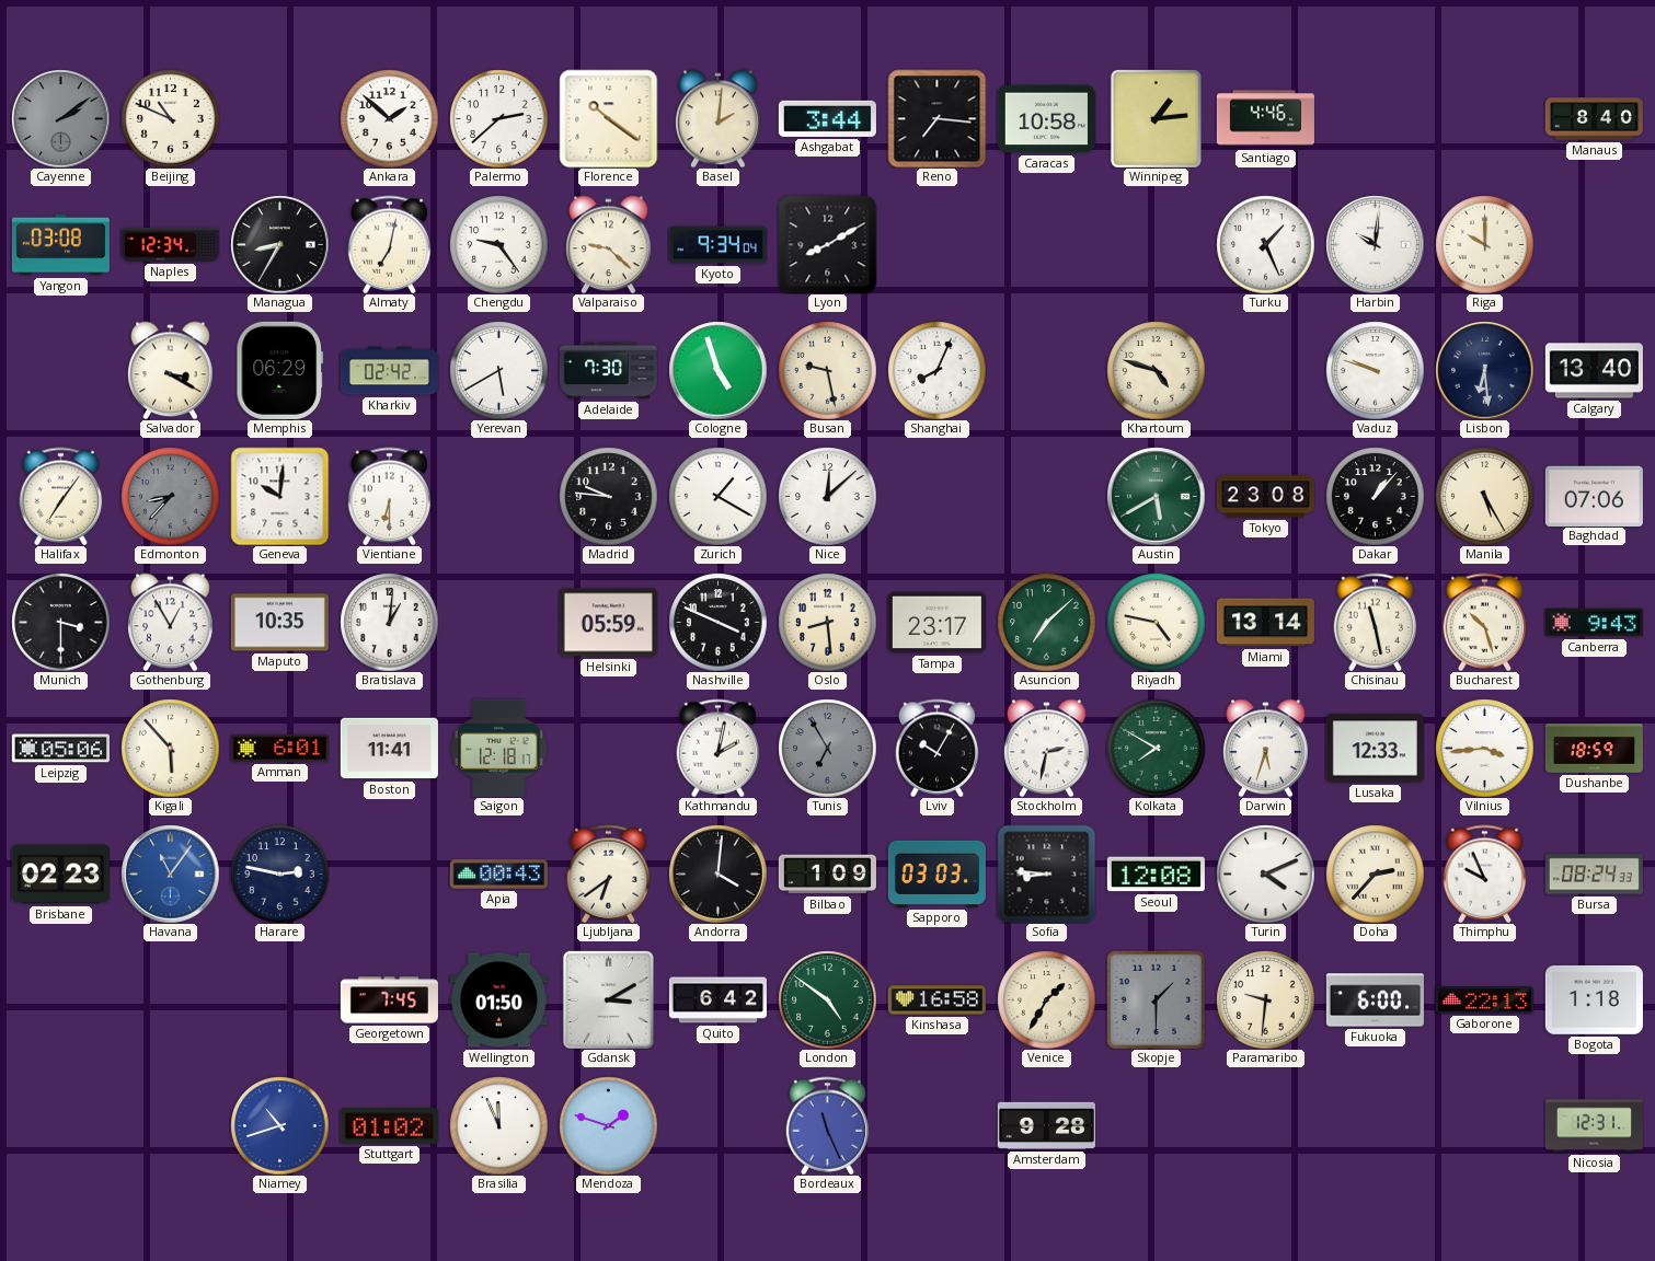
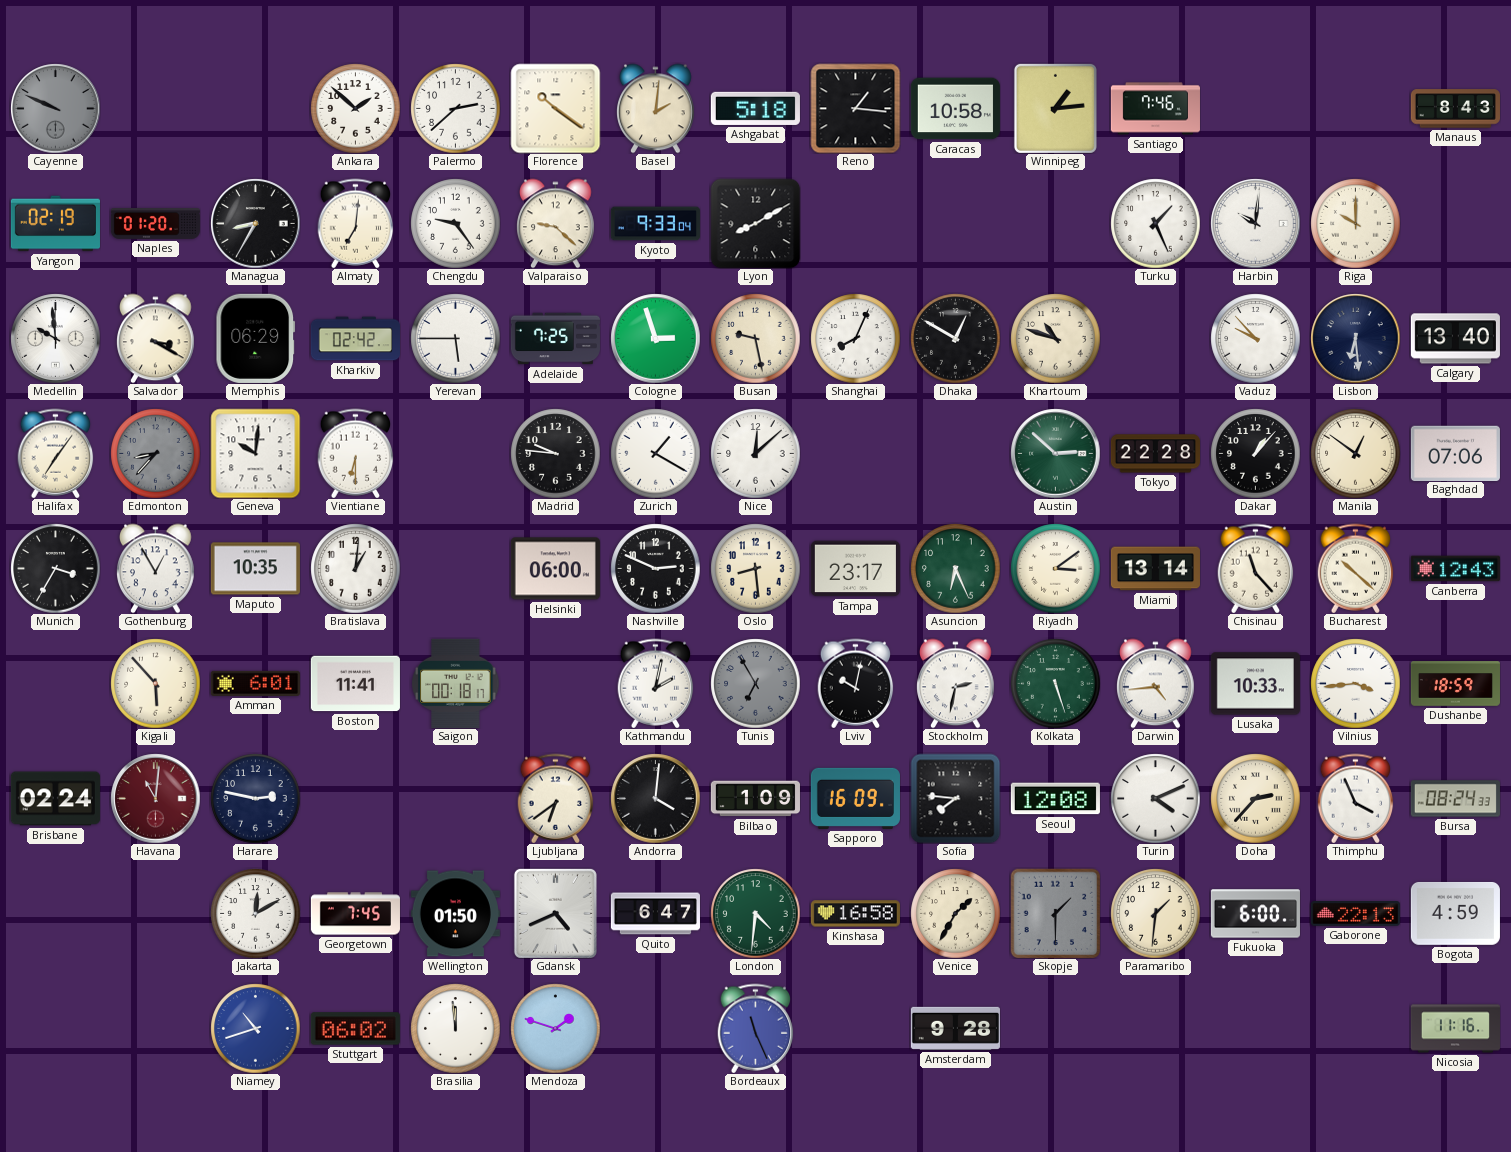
Cayenne: 2:09 -> 9:49
Beijing: 10:49 -> none
Ashgabat: 3:44 -> 5:18
Reno: 7:16 -> 1:16
Santiago: 4:46 -> 7:46
Manaus: 8:40 -> 8:43
Yangon: 03:08 -> 02:19
Naples: 12:34 -> 01:20
Almaty: 7:02 -> 7:01
Kyoto: 9:34 -> 9:33
Medellin: none -> 9:59
Yerevan: 5:40 -> 5:45
Adelaide: 7:30 -> 7:25
Cologne: 4:57 -> 2:57
Dhaka: none -> 12:50
Khartoum: 4:48 -> 10:48
Vaduz: 9:48 -> 9:53
Austin: 5:40 -> 2:52
Tokyo: 23:08 -> 22:28
Manila: 5:25 -> 12:51
Munich: 3:30 -> 3:35
Helsinki: 05:59 -> 06:00
Nashville: 3:49 -> 2:49
Asuncion: 7:08 -> 6:26
Riyadh: 4:47 -> 3:09
Chisinau: 11:28 -> 11:23
Bucharest: 10:27 -> 10:22
Canberra: 9:43 -> 12:43
Leipzig: 05:06 -> none
Saigon: 12:18 -> 00:18
Lviv: 10:05 -> 10:02
Kolkata: 7:50 -> 5:27
Darwin: 5:33 -> 4:44
Lusaka: 12:33 -> 10:33
Brisbane: 02:23 -> 02:24
Havana: 11:06 -> 11:01
Havana dial: blue -> burgundy
Apia: 00:43 -> none
Sapporo: 03:03 -> 16:09
Sofia: 8:46 -> 7:46
Thimphu: 9:56 -> 3:56
Jakarta: none -> 12:10
Gdansk: 3:10 -> 4:41
Quito: 6:42 -> 6:47
London: 4:51 -> 4:31
Paramaribo: 9:31 -> 1:31
Bogota: 1:18 -> 4:59
Stuttgart: 01:02 -> 06:02
Brasilia: 11:56 -> 11:59
Nicosia: 12:31 -> 11:16
